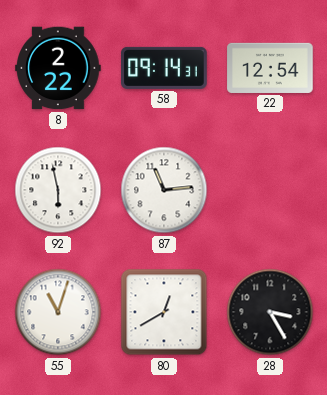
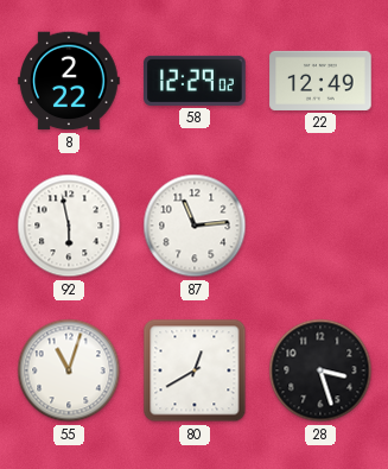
58: 09:14 -> 12:29
22: 12:54 -> 12:49
28: 3:25 -> 3:27
